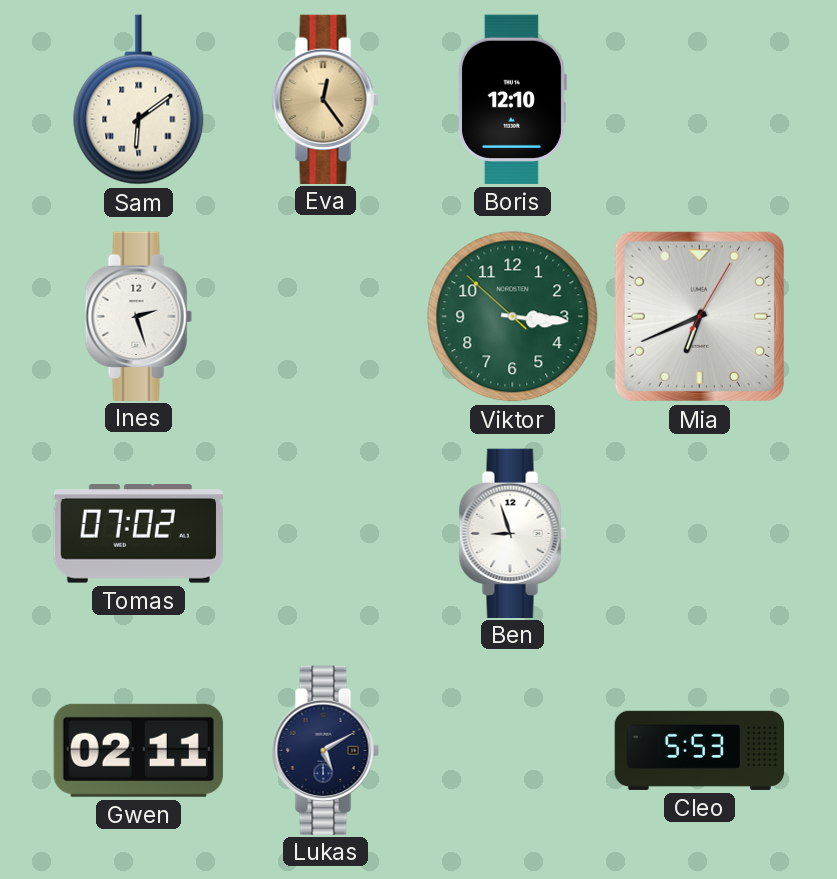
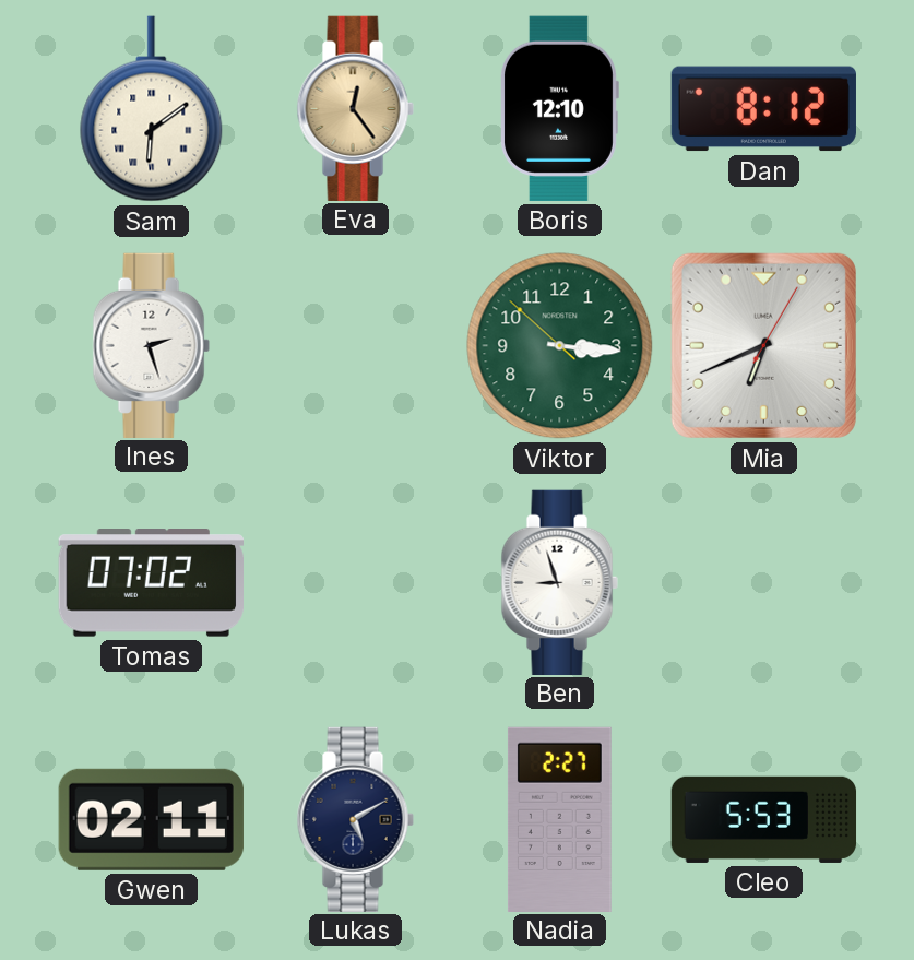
Dan: none -> 8:12
Nadia: none -> 2:27
